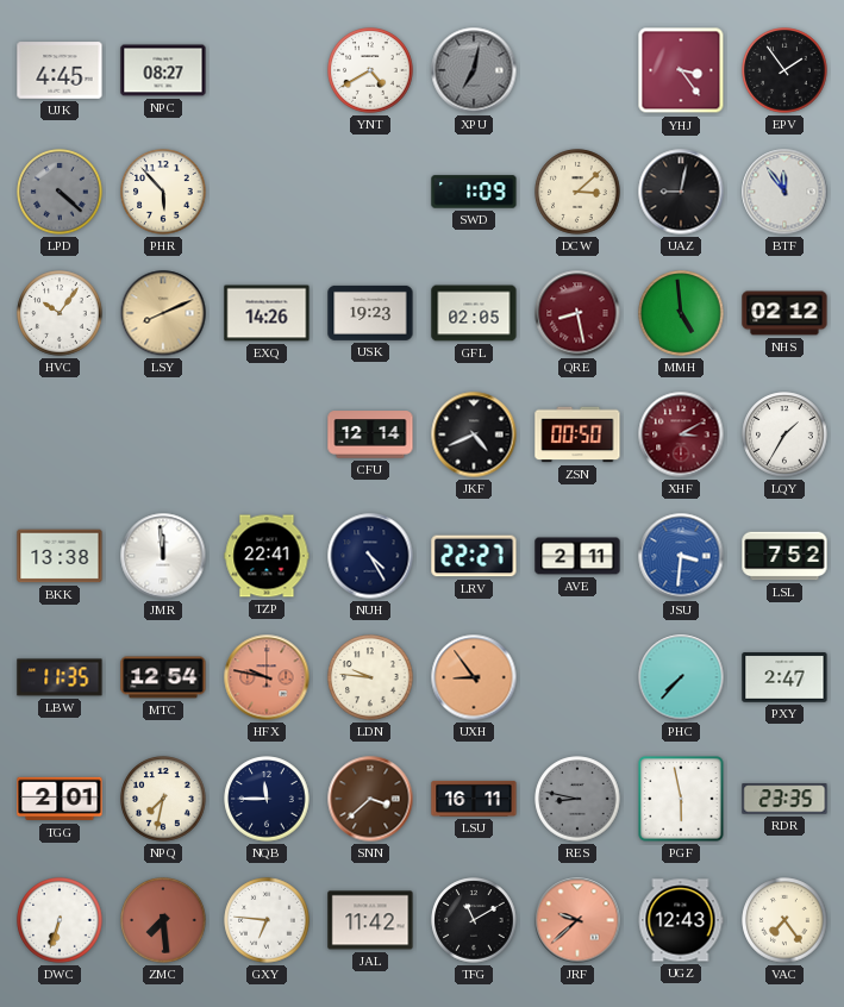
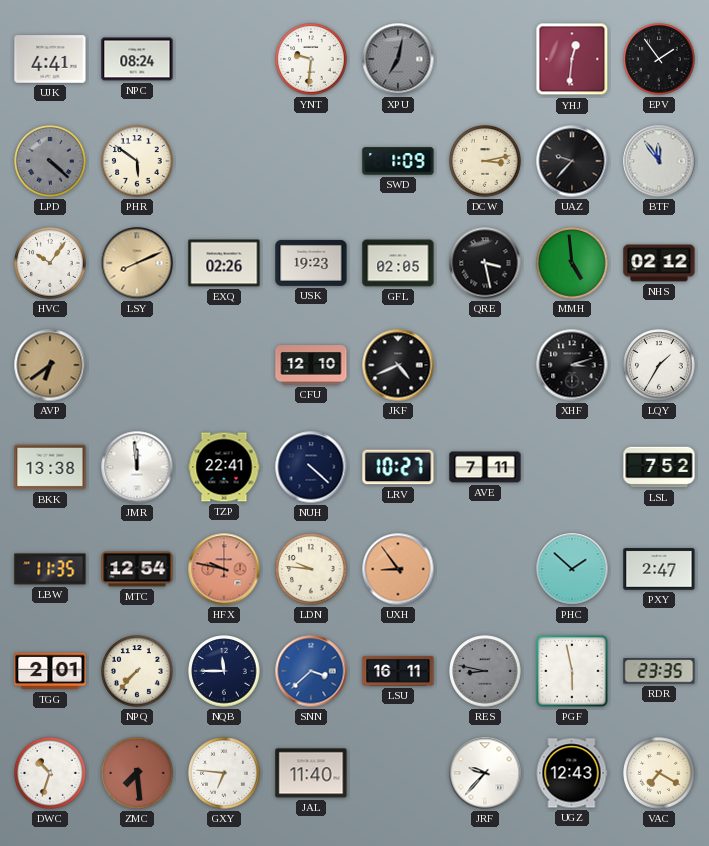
UJK: 4:45 -> 4:41
NPC: 08:27 -> 08:24
YNT: 4:40 -> 9:31
YHJ: 3:24 -> 12:31
PHR: 5:53 -> 5:51
DCW: 3:08 -> 3:13
UAZ: 9:02 -> 9:37
EXQ: 14:26 -> 02:26
QRE: 8:28 -> 3:28
QRE dial: burgundy -> black
AVP: none -> 6:39
CFU: 12:14 -> 12:10
ZSN: 00:50 -> none
XHF: 3:10 -> 3:12
XHF dial: burgundy -> black
NUH: 4:25 -> 4:22
LRV: 22:27 -> 10:27
AVE: 2:11 -> 7:11
JSU: 3:31 -> none
PHC: 7:37 -> 1:52
NPQ: 7:32 -> 7:37
SNN dial: brown -> blue
DWC: 6:33 -> 10:33
JAL: 11:42 -> 11:40
TFG: 11:10 -> none
JRF: 9:38 -> 9:37
JRF dial: salmon -> white
VAC: 7:24 -> 7:20
